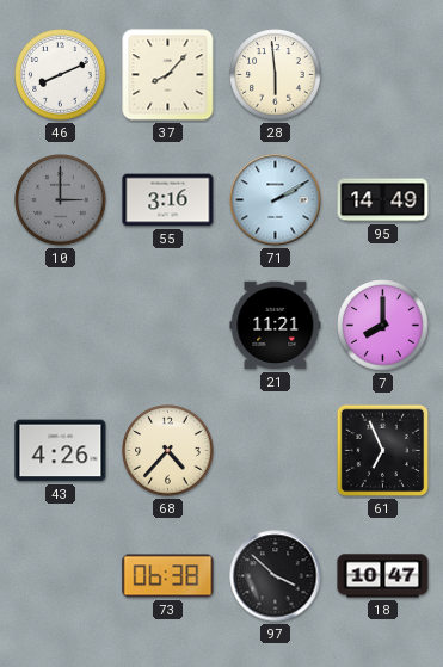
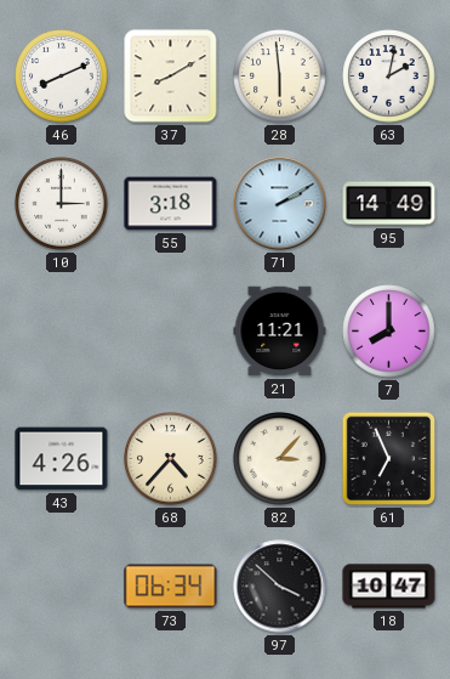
37: 8:07 -> 8:10
63: none -> 2:02
10 dial: grey -> white
55: 3:16 -> 3:18
82: none -> 3:07
73: 06:38 -> 06:34
